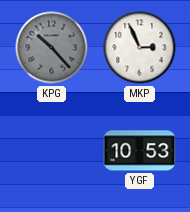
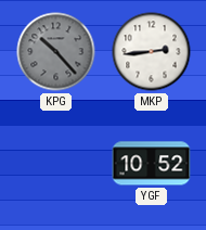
MKP: 2:56 -> 2:44
YGF: 10:53 -> 10:52
